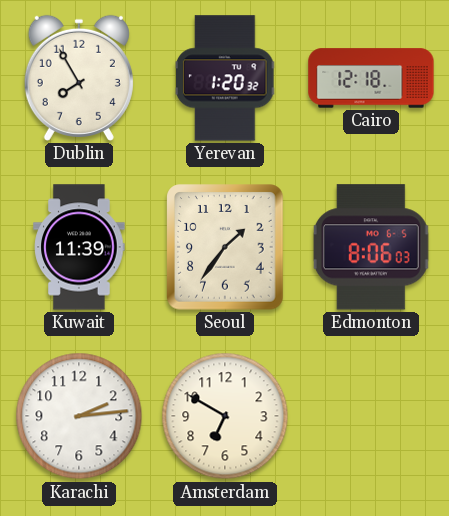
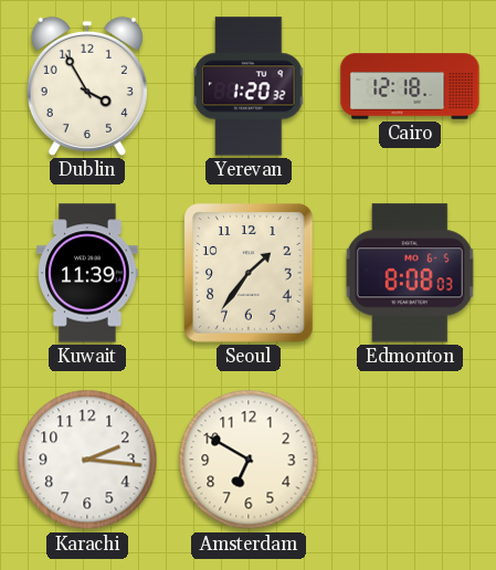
Dublin: 7:55 -> 3:55
Edmonton: 8:06 -> 8:08
Karachi: 2:14 -> 2:16
